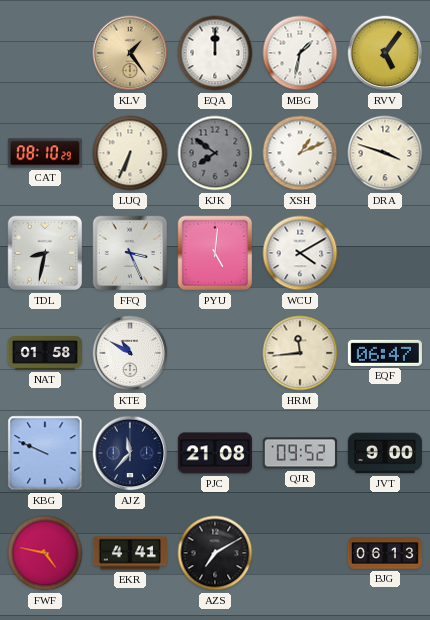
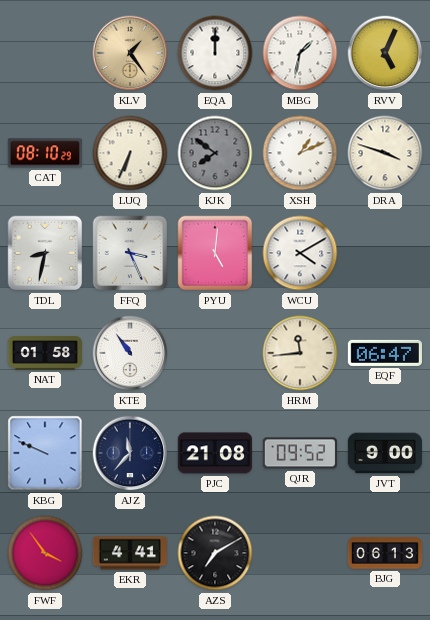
RVV: 5:06 -> 5:04
KTE: 10:50 -> 10:54
FWF: 4:47 -> 3:54
